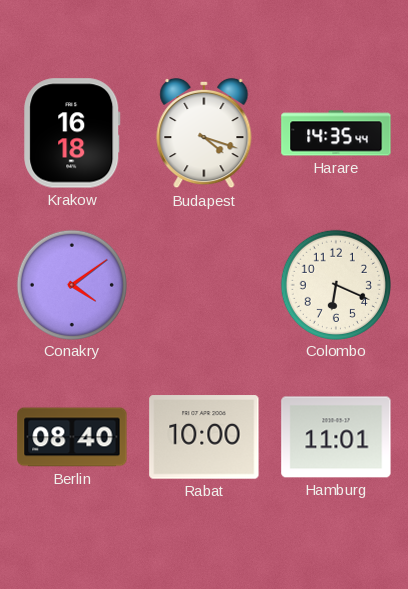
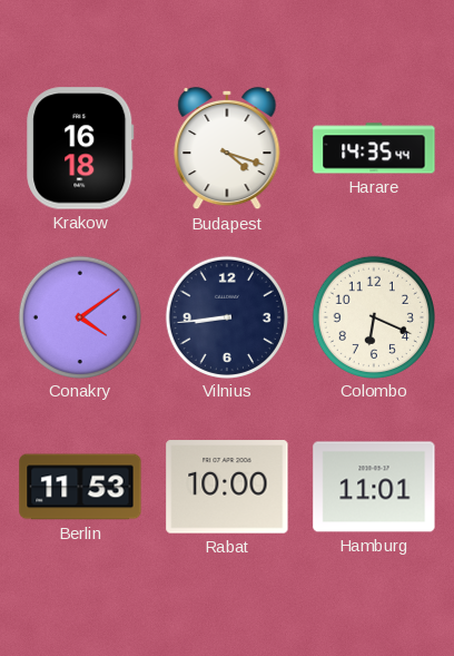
Vilnius: none -> 8:44
Berlin: 08:40 -> 11:53
